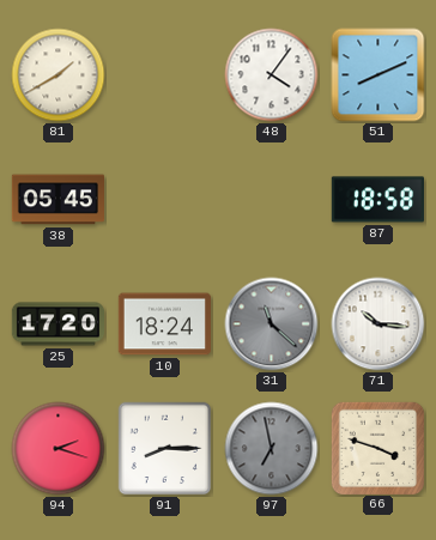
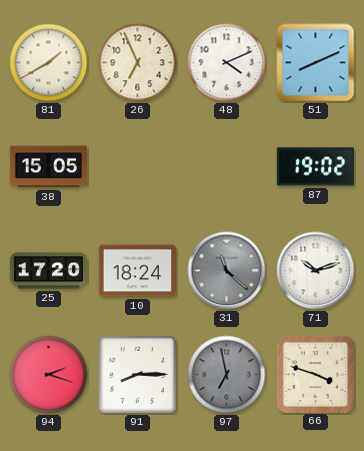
26: none -> 6:56
48: 4:06 -> 4:11
38: 05:45 -> 15:05
87: 18:58 -> 19:02
71: 10:16 -> 10:12
